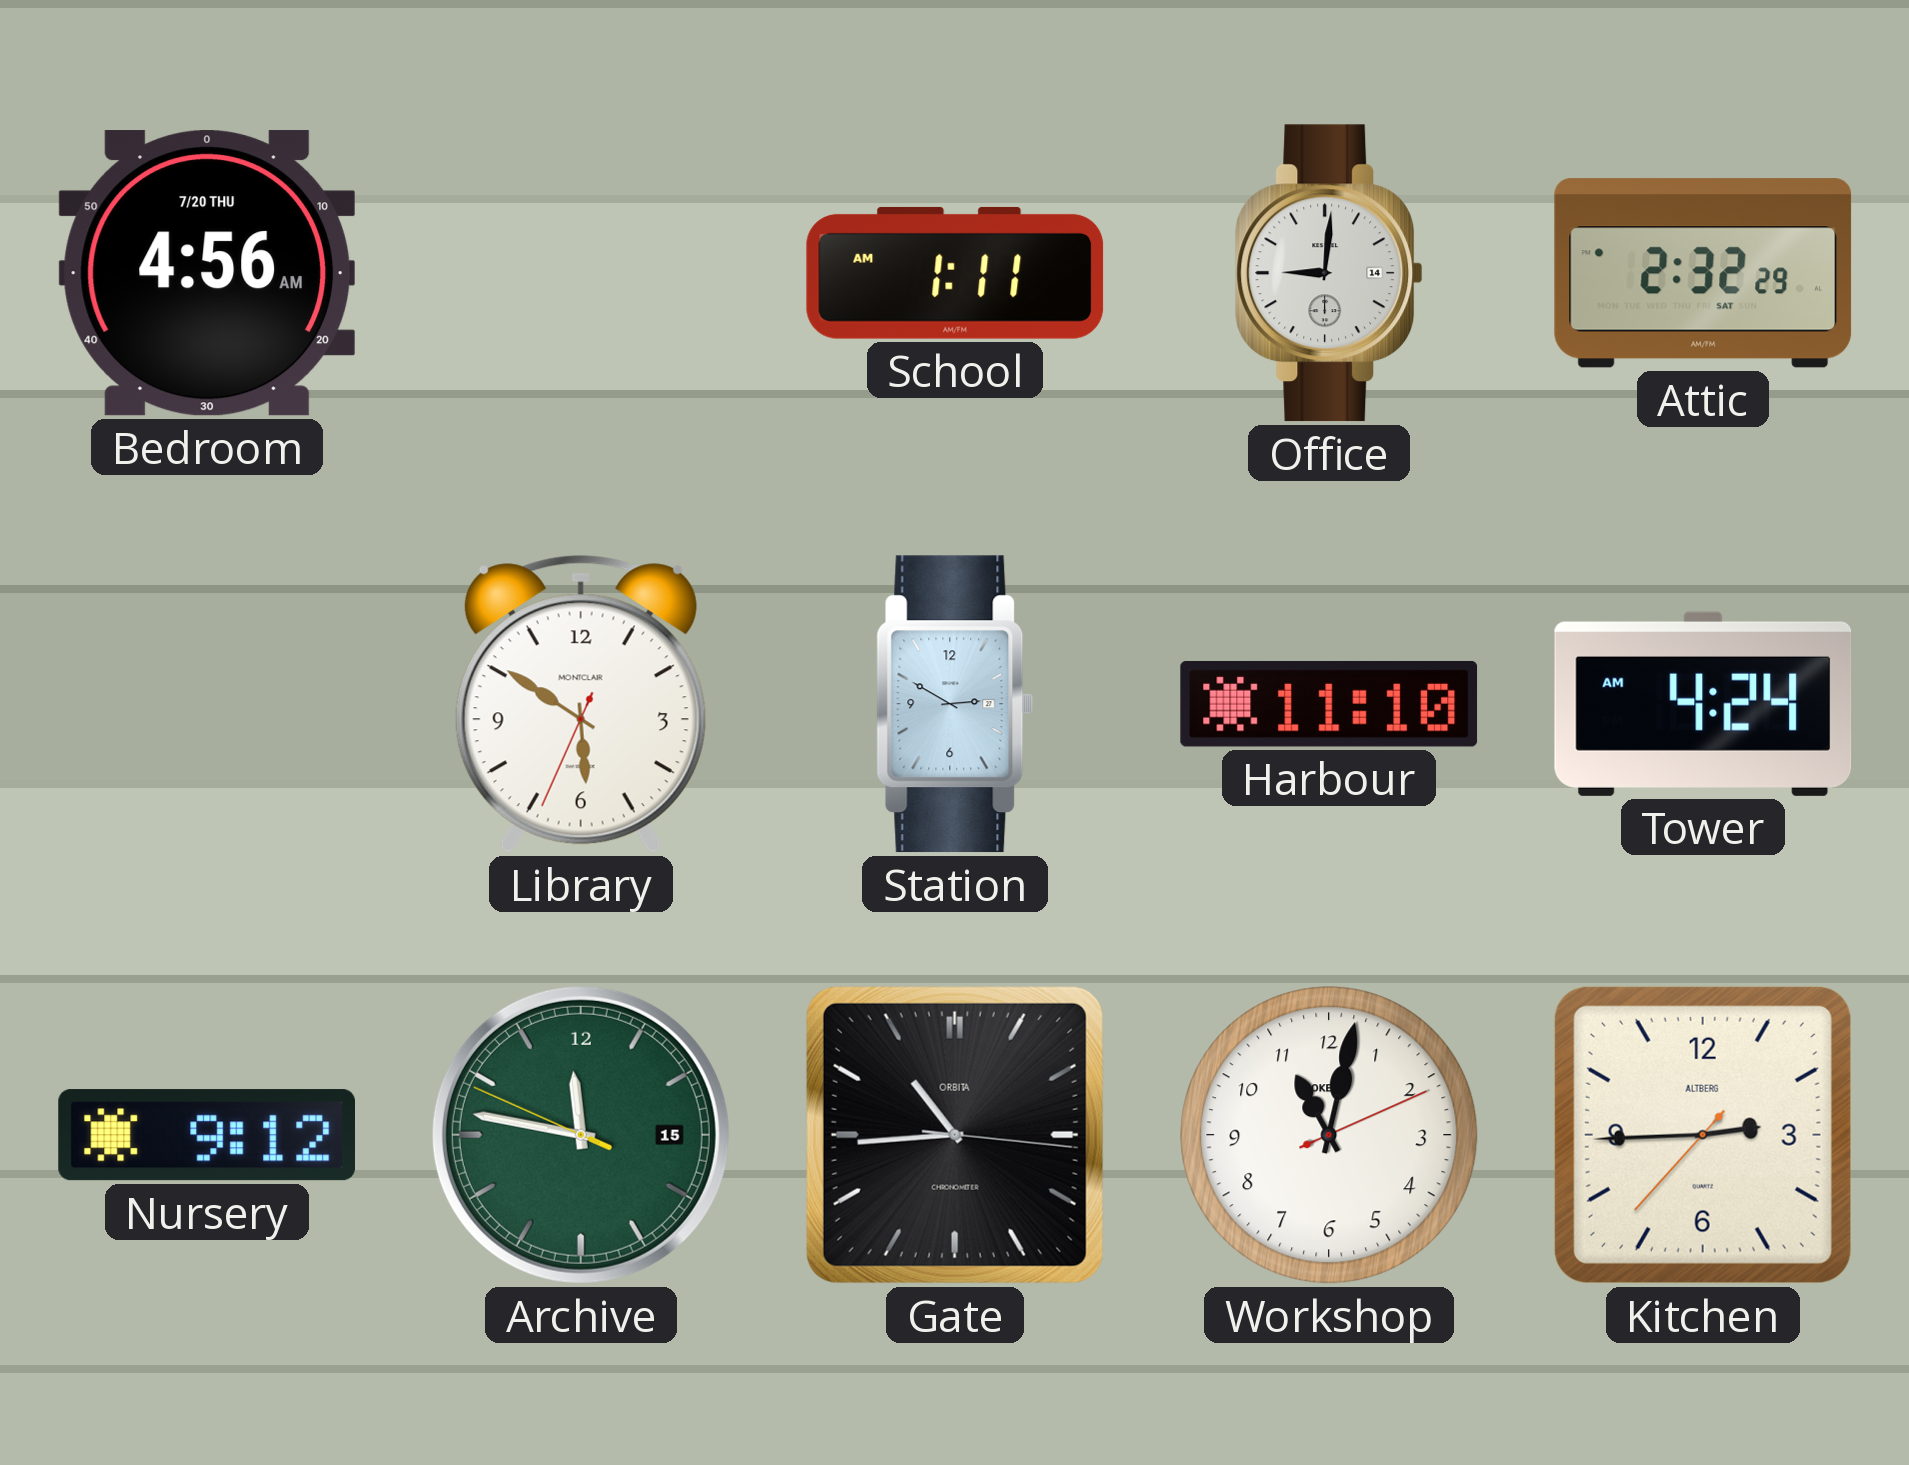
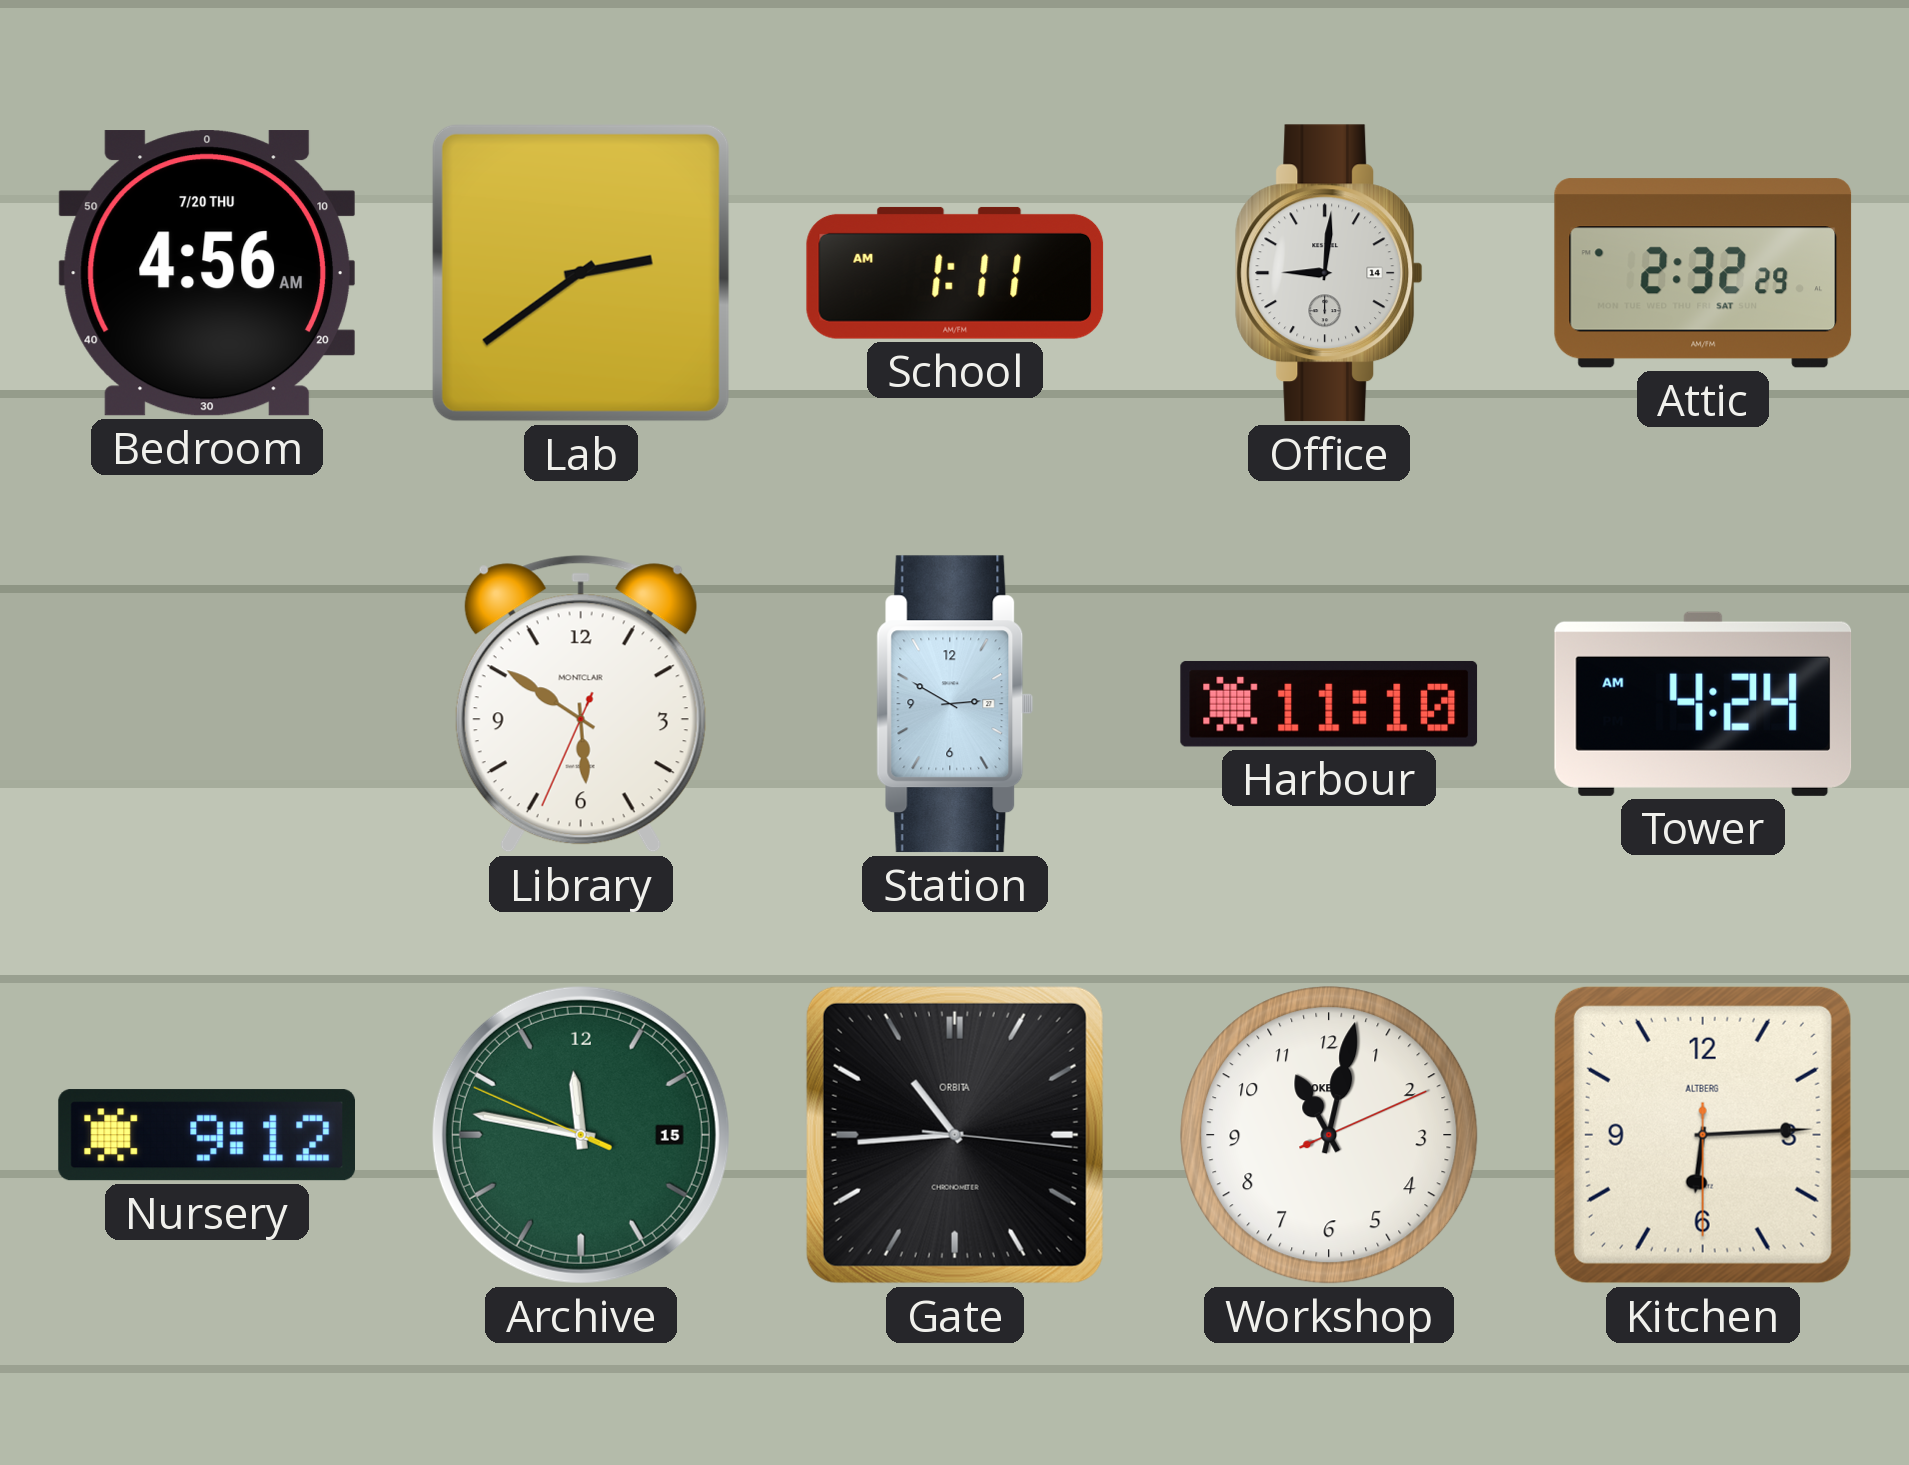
Lab: none -> 2:39
Kitchen: 2:44 -> 6:14
